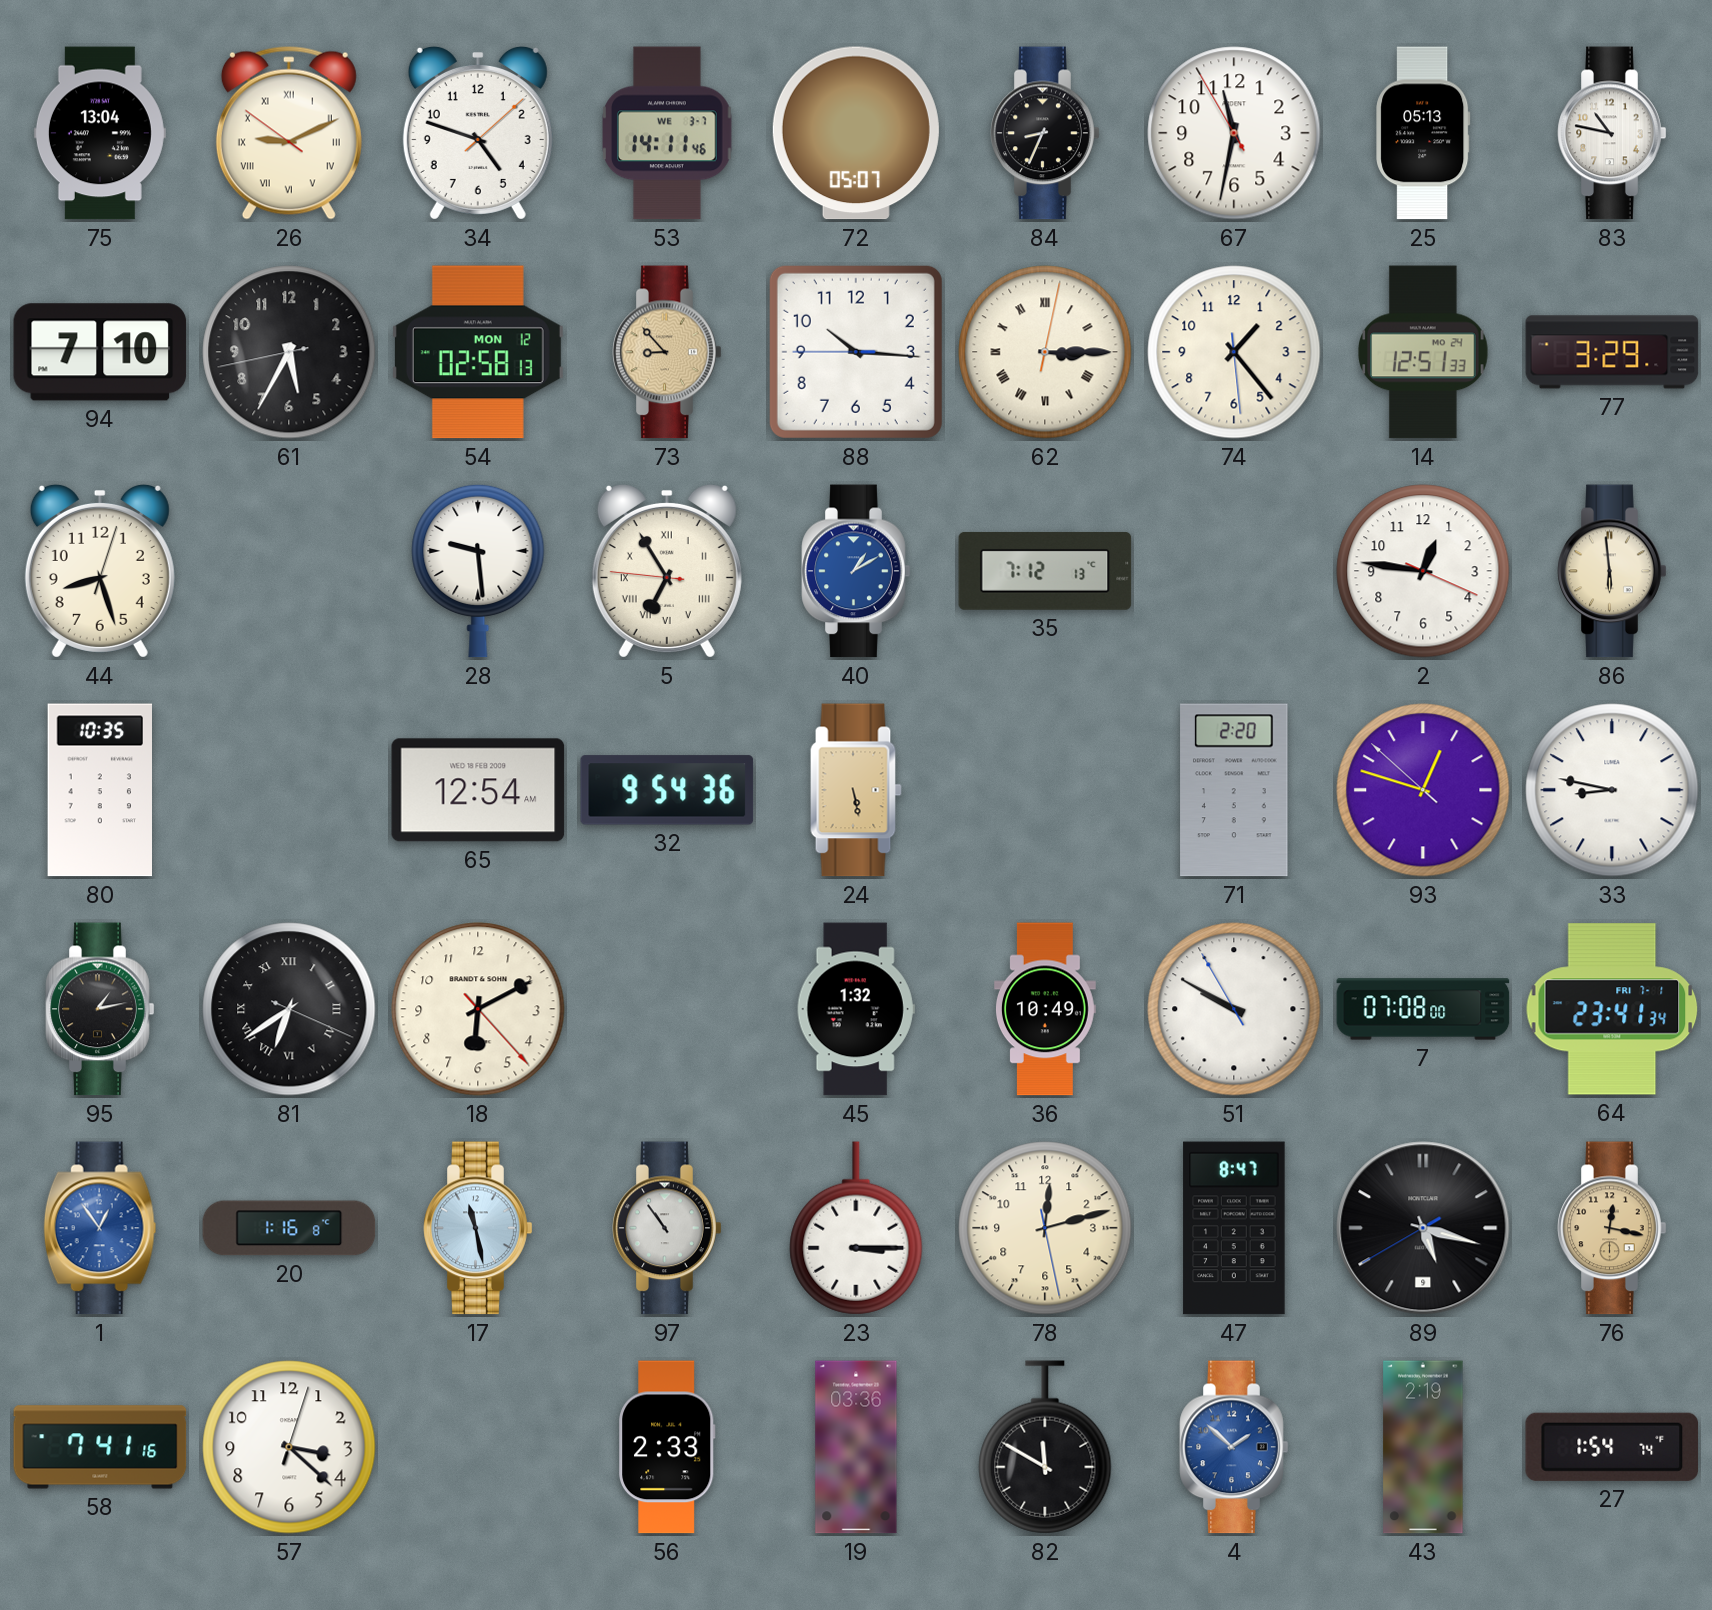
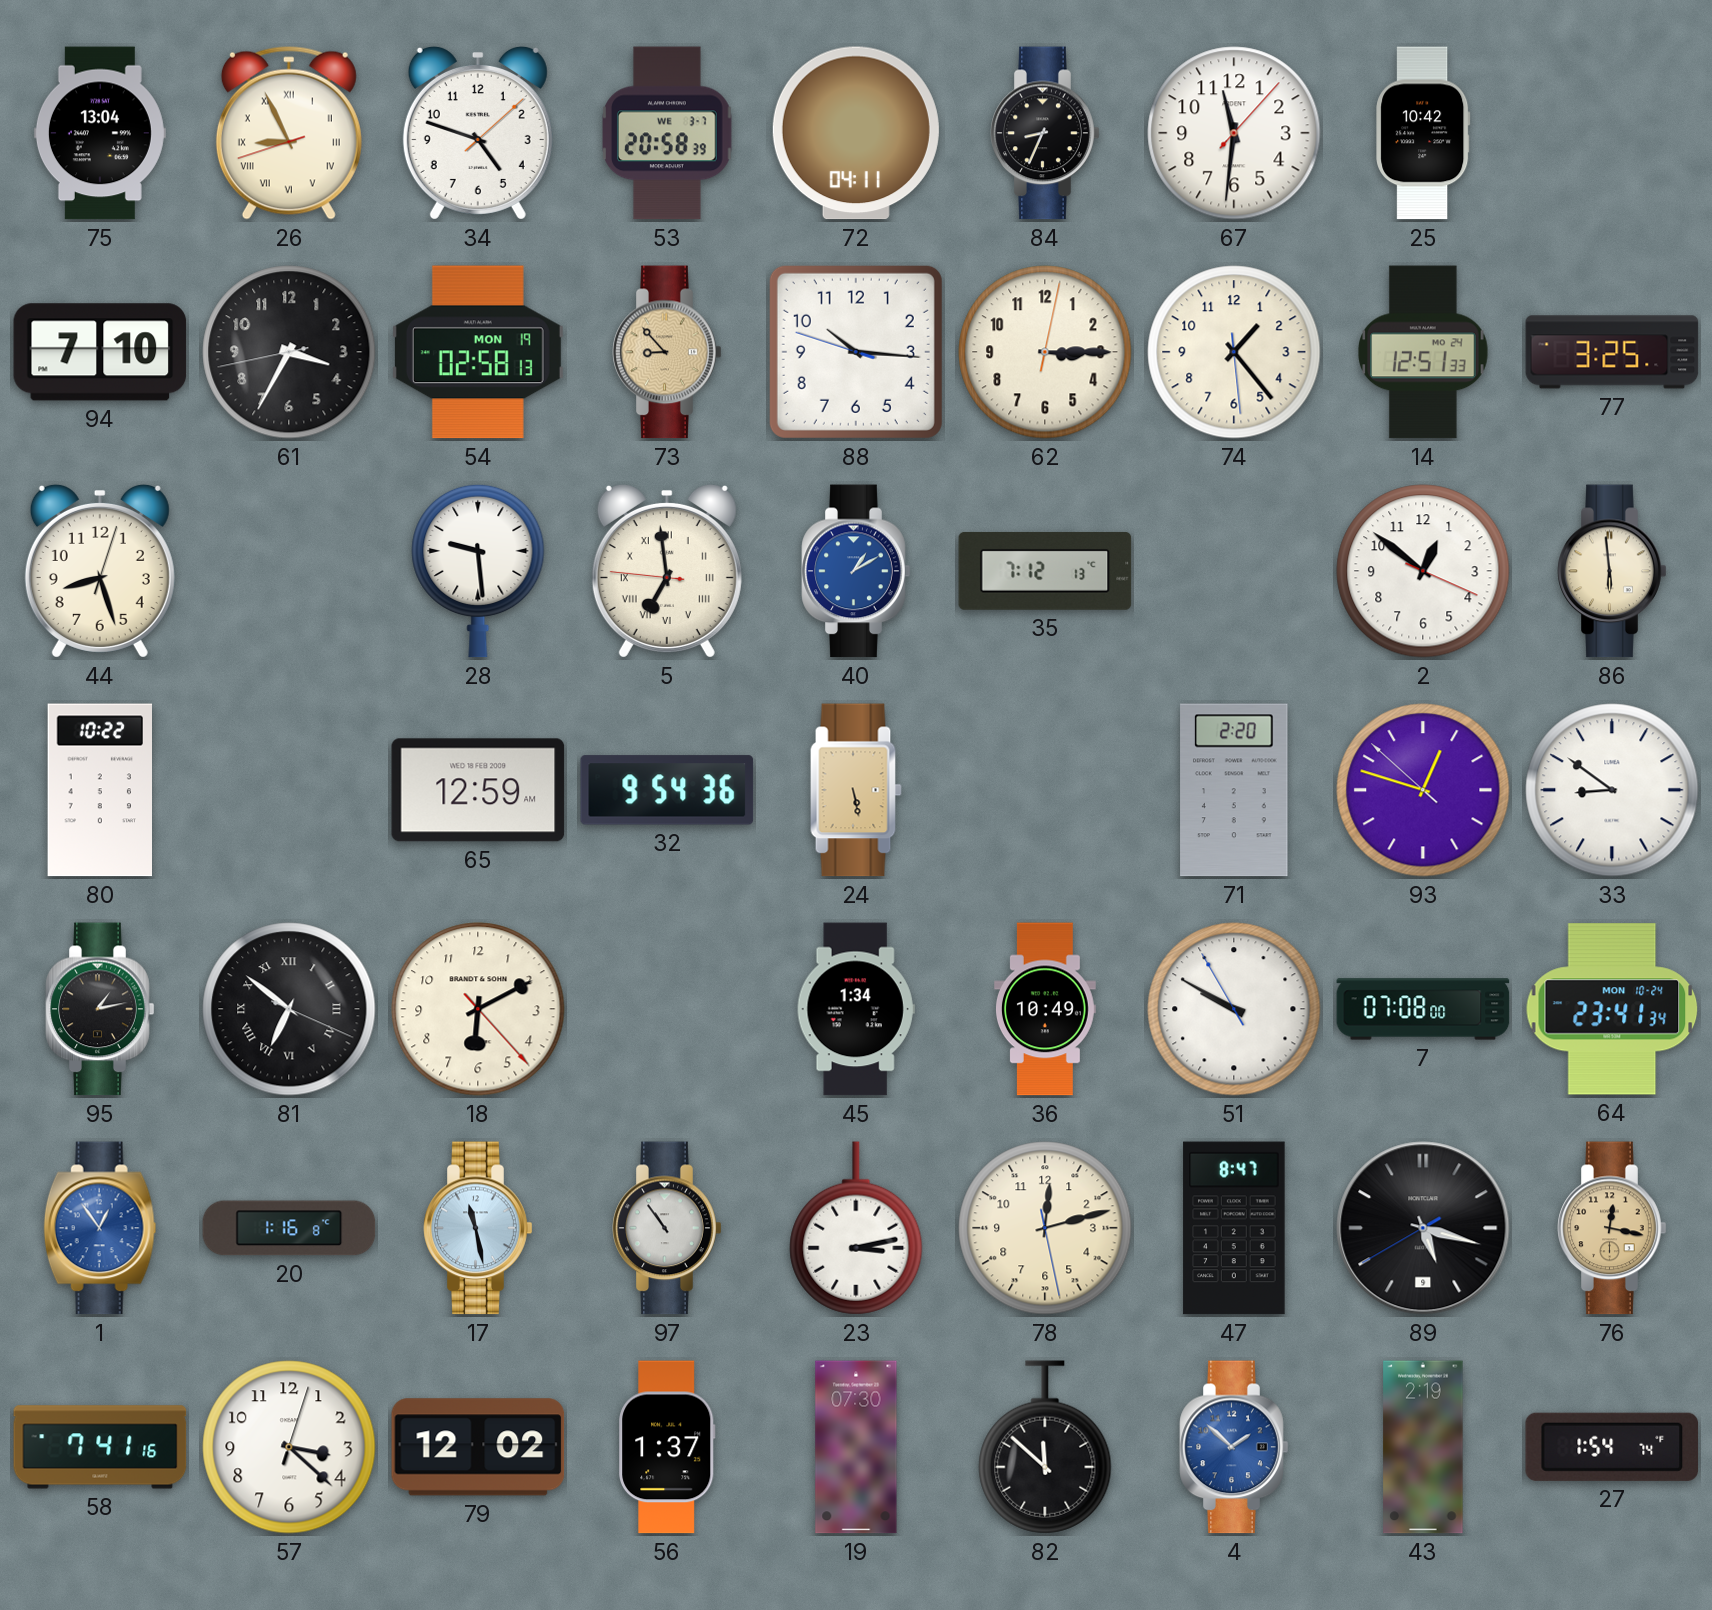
26: 9:10 -> 8:55
53: 14:11 -> 20:58
72: 05:07 -> 04:11
67: 11:31:55 -> 11:31:07
25: 05:13 -> 10:42
83: 10:47 -> none
61: 5:34 -> 3:34
54 date: MON 12 -> MON 19
88: 10:15:45 -> 10:15:48
62 numerals: Roman -> Arabic
77: 3:29 -> 3:25
5: 6:54 -> 6:58
2: 12:46 -> 12:51
80: 10:35 -> 10:22
65: 12:54 -> 12:59
33: 8:47 -> 8:51
81: 6:39 -> 6:51
45: 1:32 -> 1:34
64 date: FRI 7-1 -> MON 10-24
23: 3:15 -> 3:13
79: none -> 12:02
56: 2:33 -> 1:37
19: 03:36 -> 07:30
82: 11:50 -> 11:52
